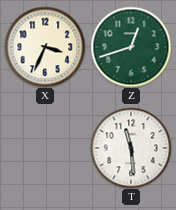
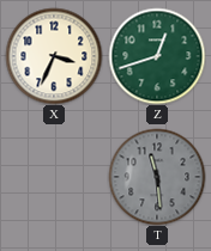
T dial: white -> grey
